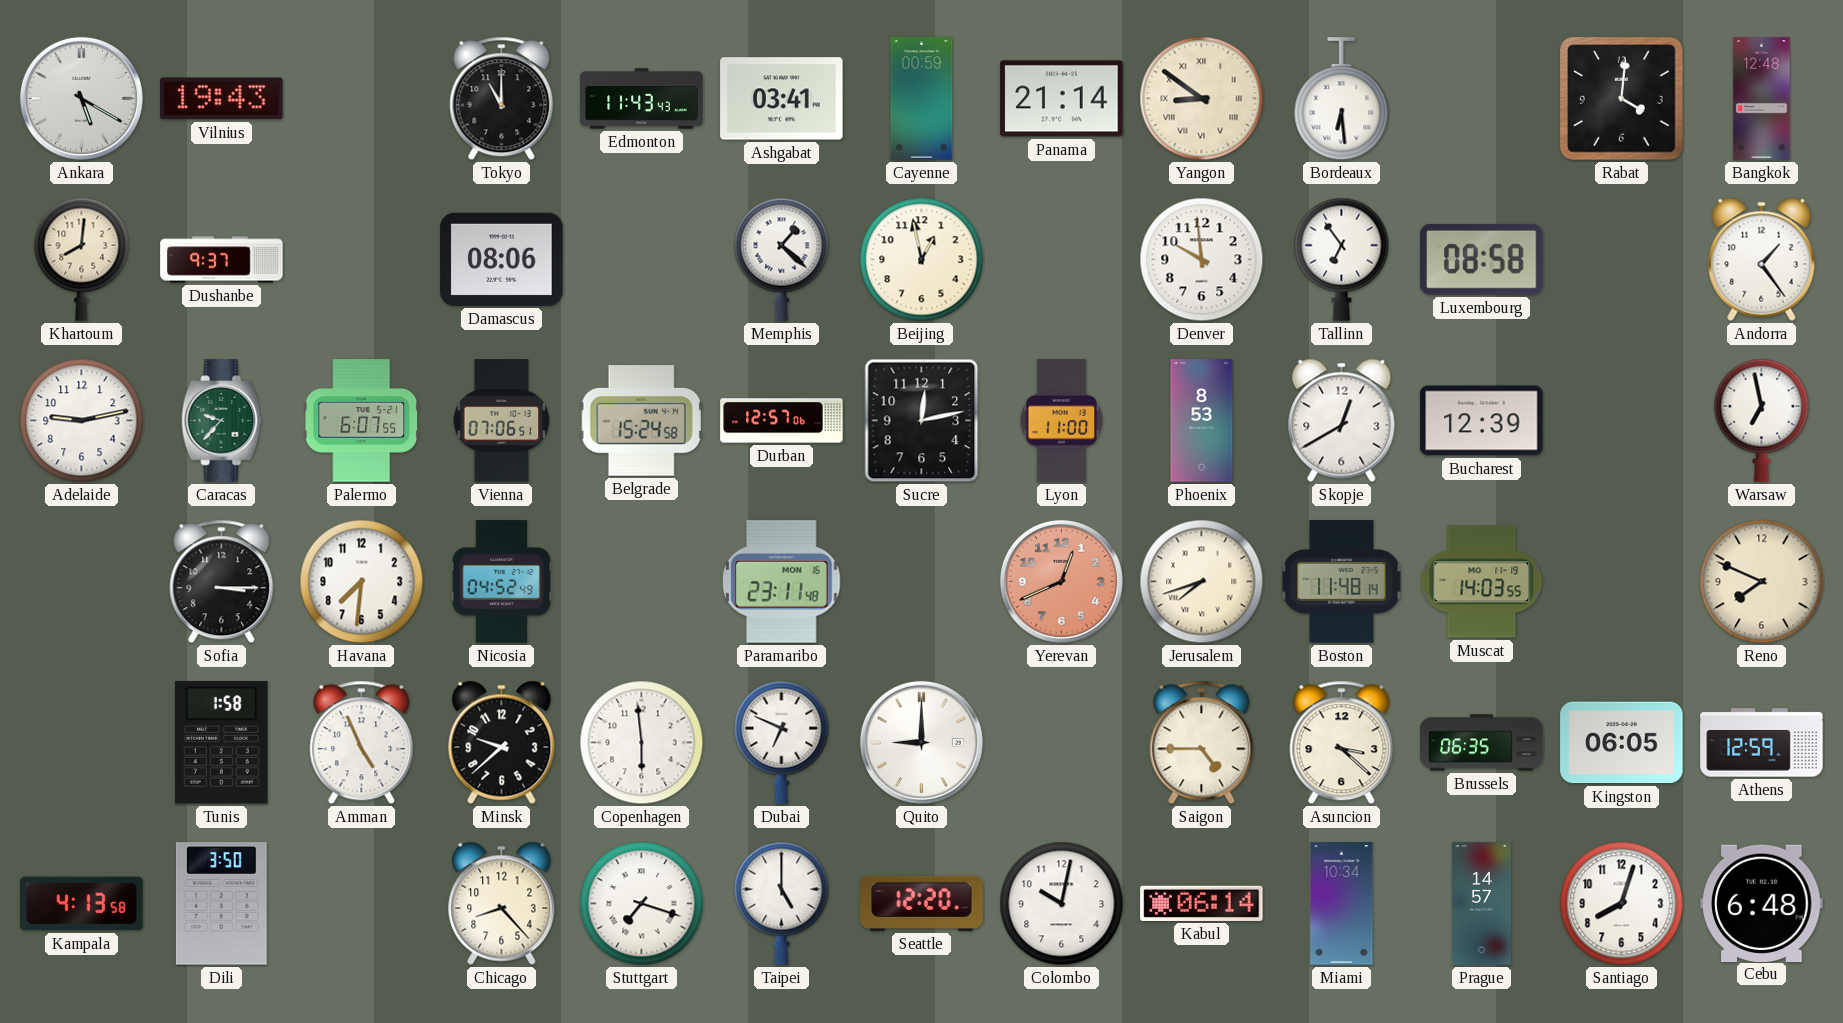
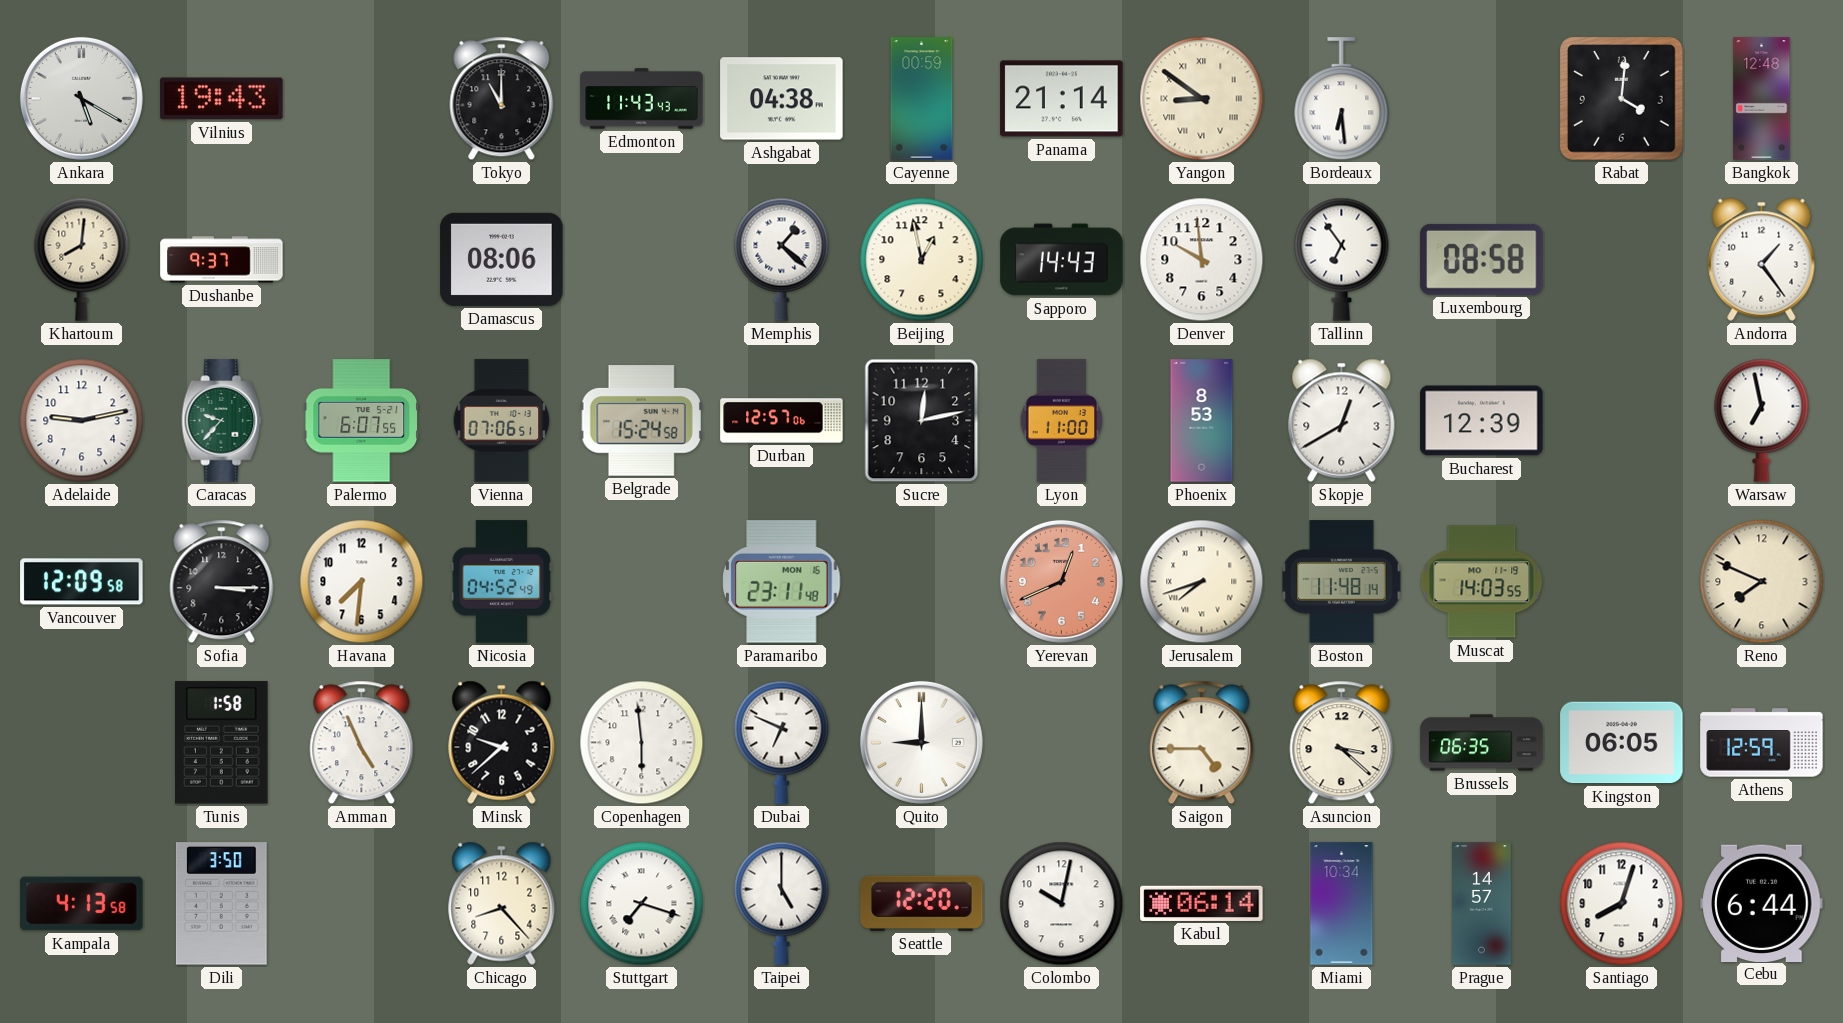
Ashgabat: 03:41 -> 04:38
Sapporo: none -> 14:43
Vancouver: none -> 12:09
Cebu: 6:48 -> 6:44
